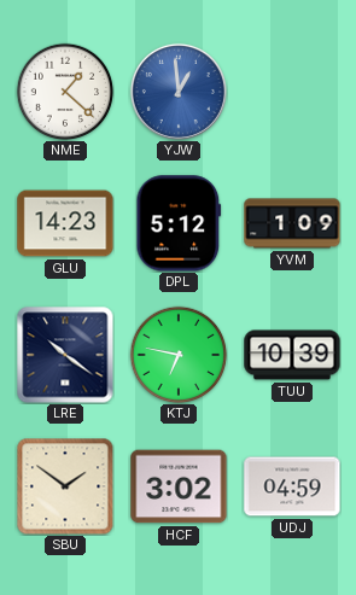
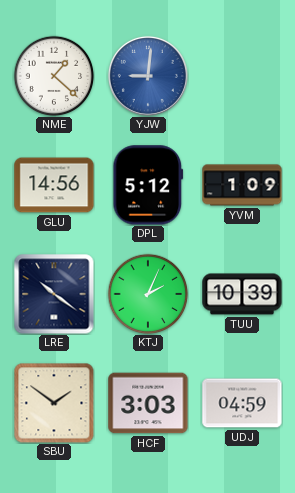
YJW: 12:59 -> 9:01
GLU: 14:23 -> 14:56
KTJ: 6:47 -> 2:04
HCF: 3:02 -> 3:03
